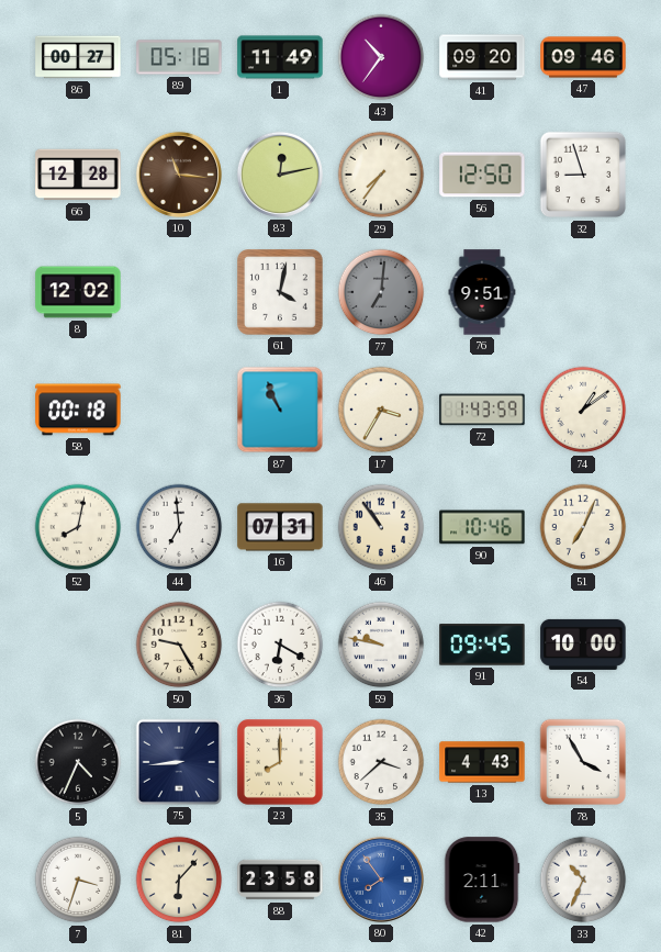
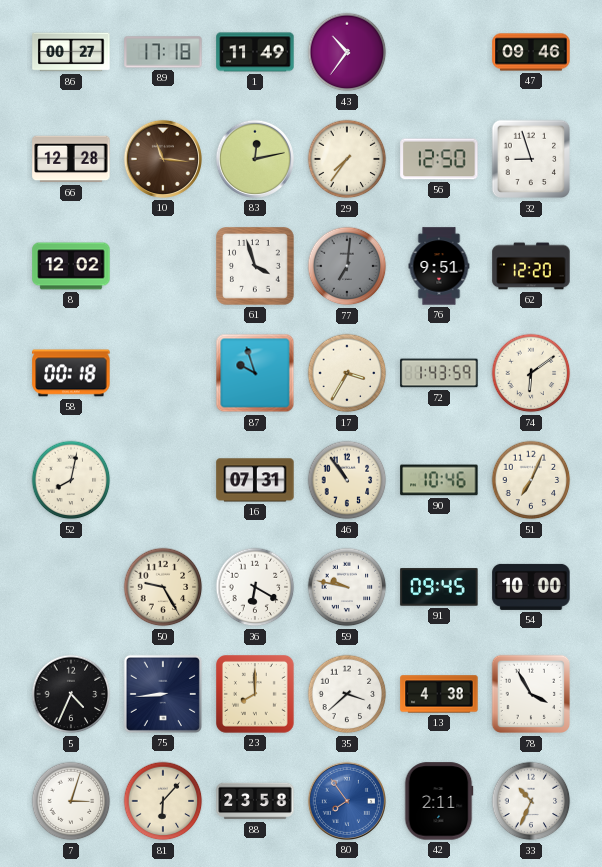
89: 05:18 -> 17:18
41: 09:20 -> none
61: 4:02 -> 3:57
62: none -> 12:20
87: 10:56 -> 9:57
74: 1:09 -> 6:09
44: 6:59 -> none
13: 4:43 -> 4:38
7: 3:33 -> 3:03
